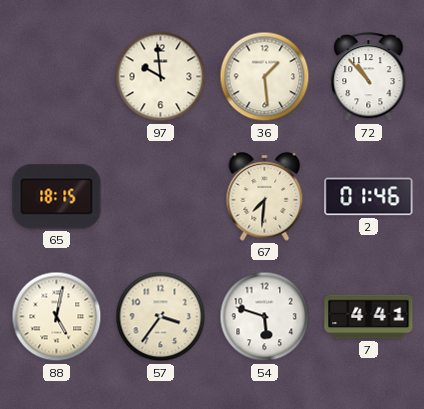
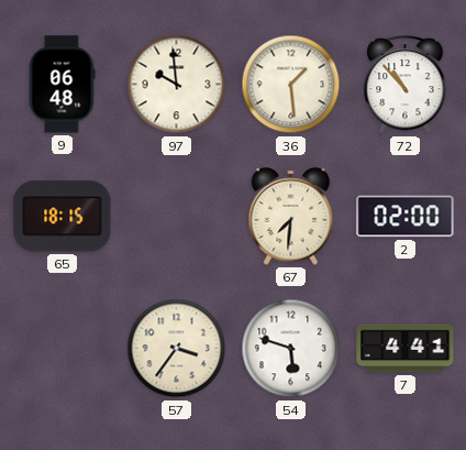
9: none -> 06:48
2: 01:46 -> 02:00
88: 5:02 -> none
